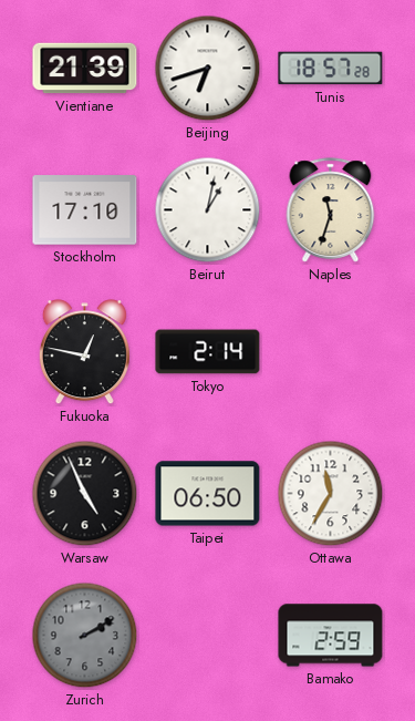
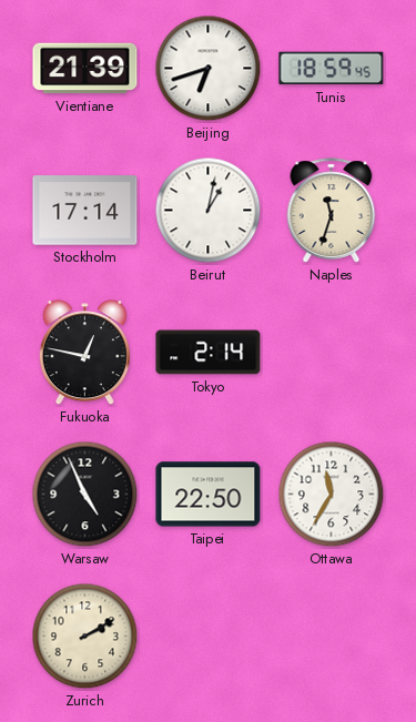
Tunis: 18:57 -> 18:59
Stockholm: 17:10 -> 17:14
Taipei: 06:50 -> 22:50
Zurich dial: grey -> cream
Bamako: 2:59 -> none
